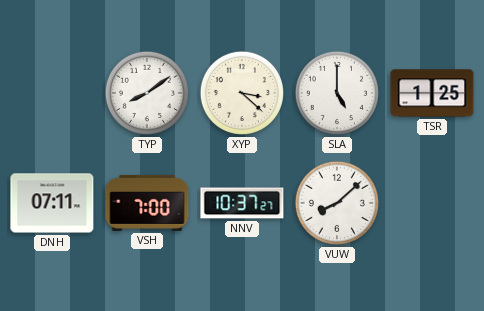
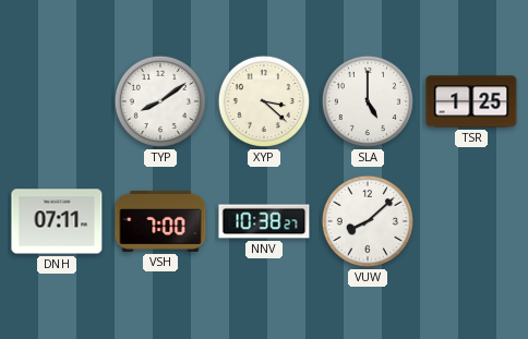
NNV: 10:37 -> 10:38
